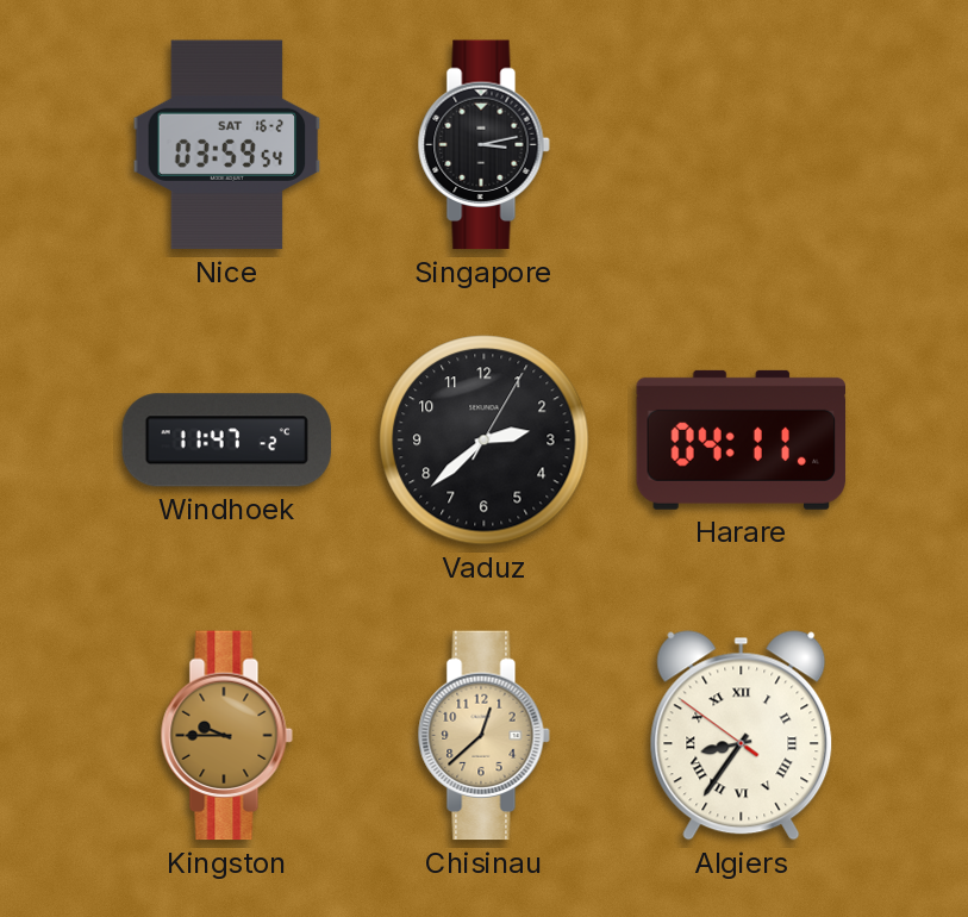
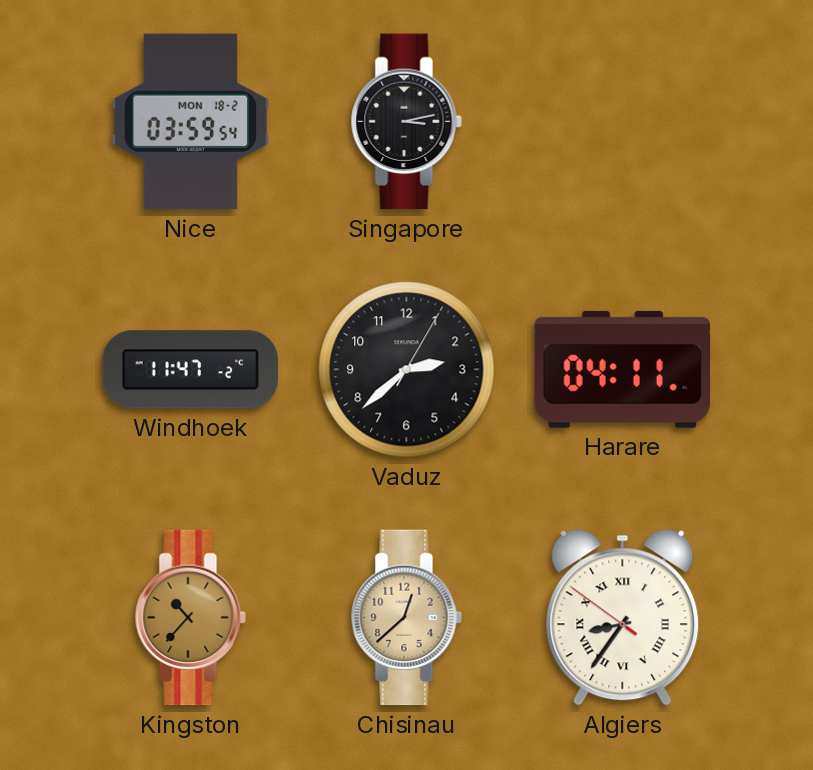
Nice date: SAT 16-2 -> MON 18-2
Kingston: 9:45 -> 10:37
